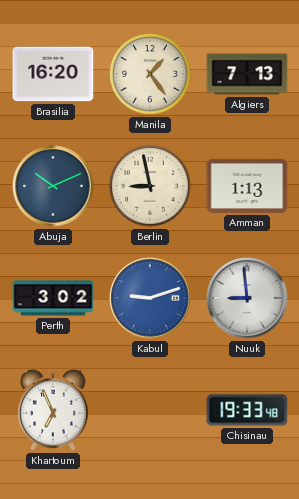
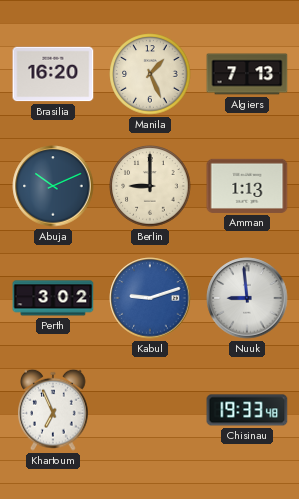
Manila: 1:24 -> 1:26
Berlin: 8:58 -> 9:00
